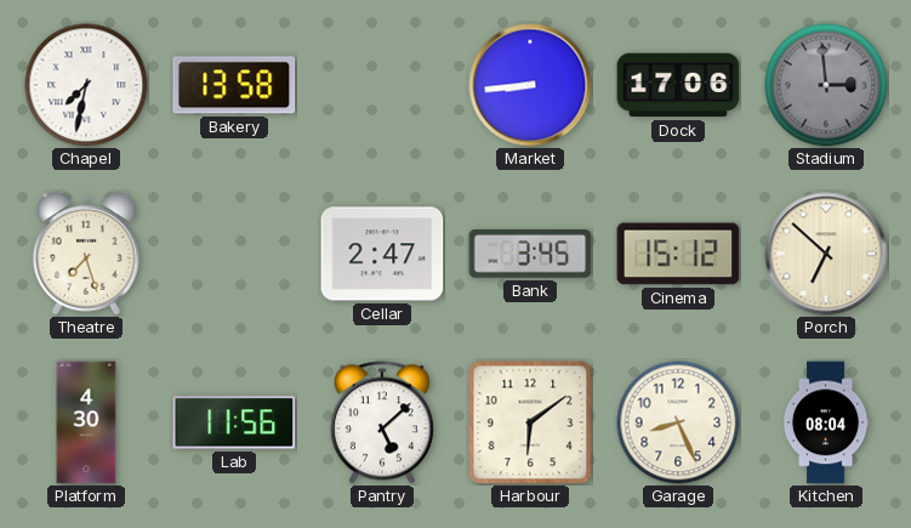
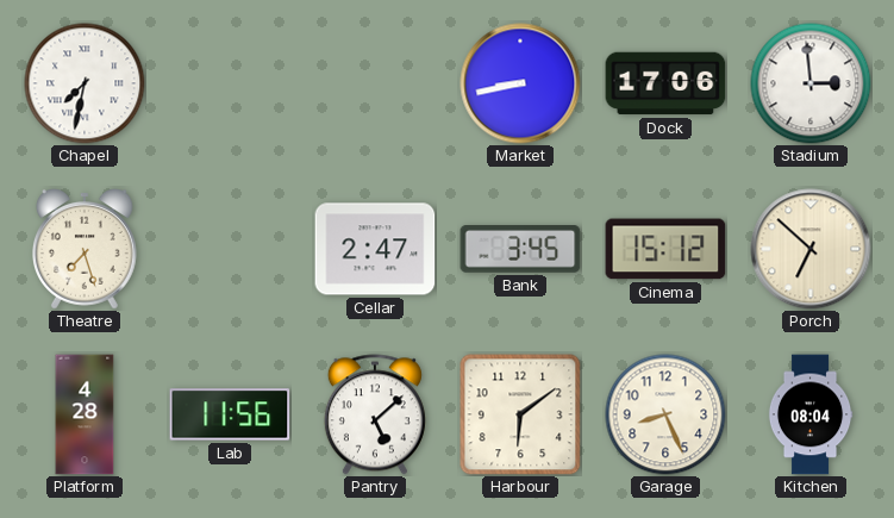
Bakery: 13:58 -> none
Market: 8:44 -> 8:43
Stadium dial: grey -> white
Platform: 4:30 -> 4:28
